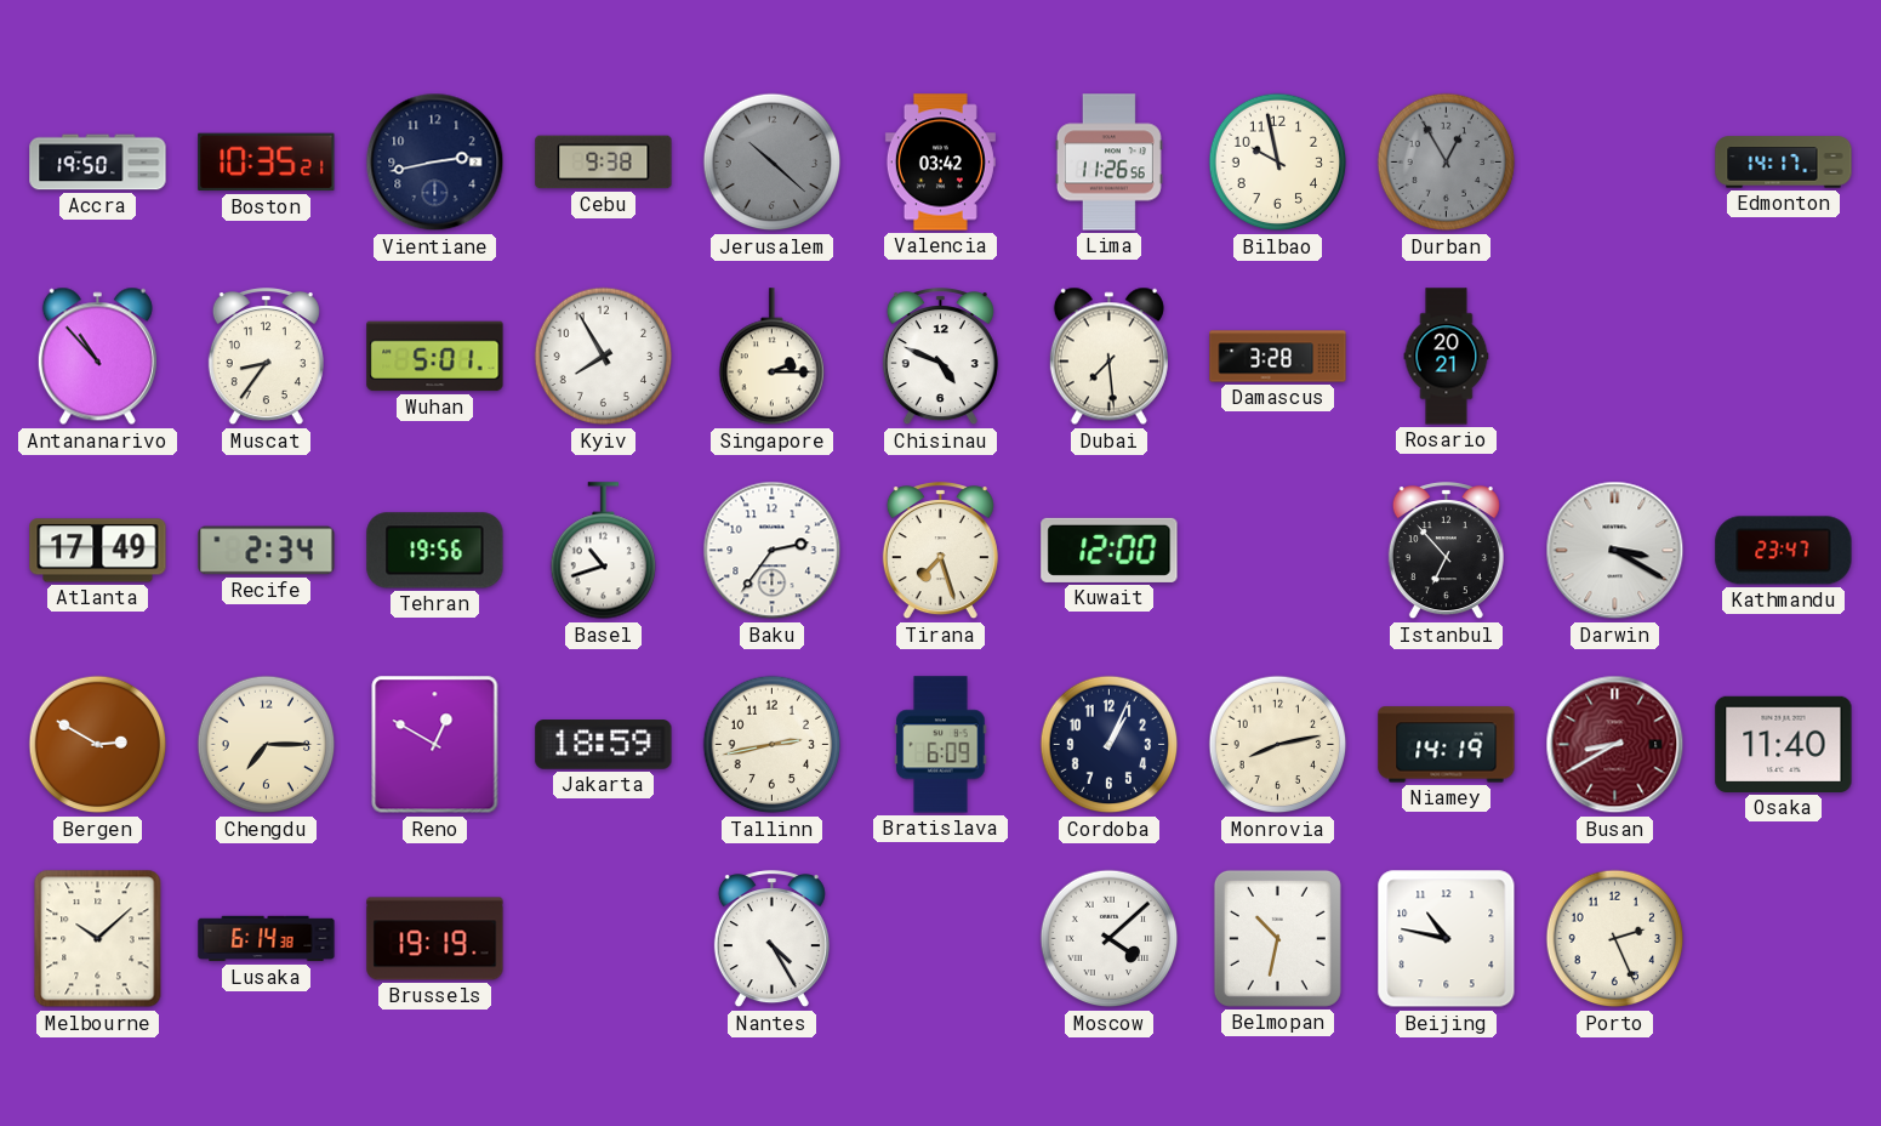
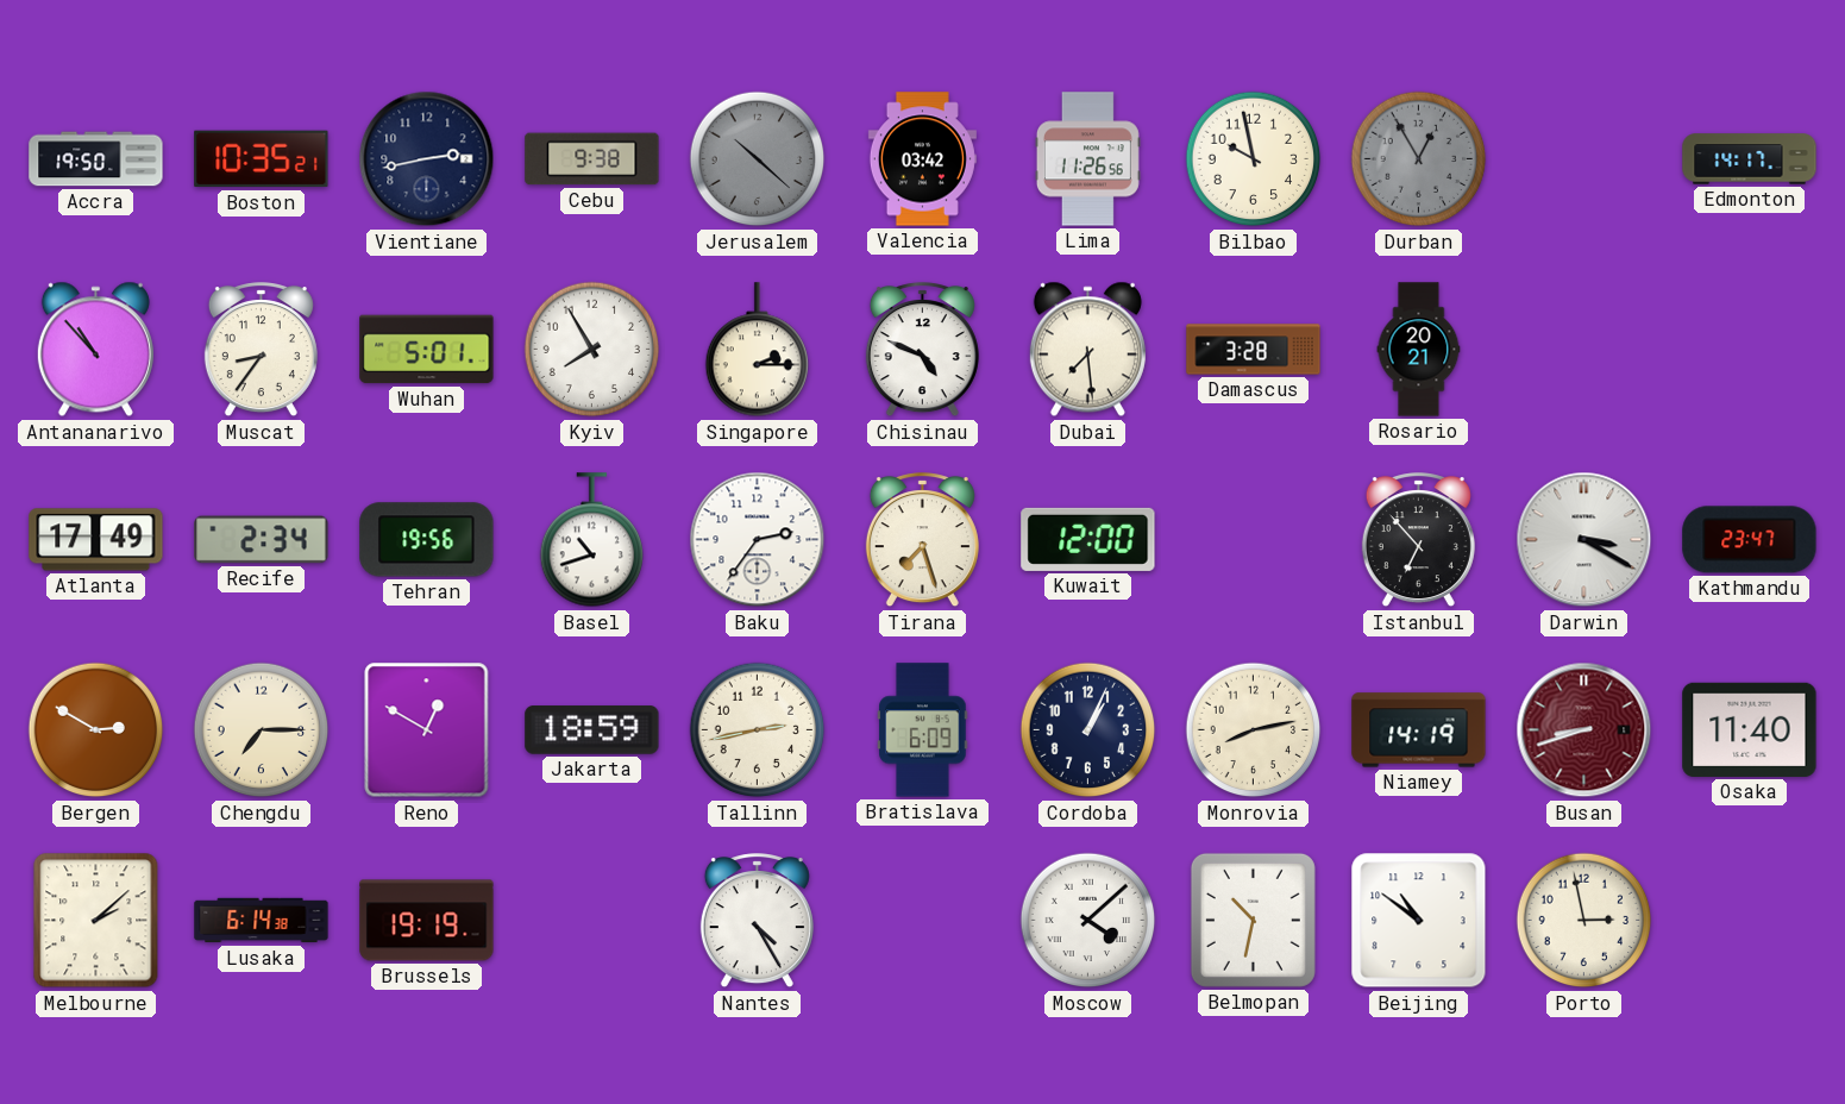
Busan: 8:40 -> 8:42
Melbourne: 10:08 -> 2:08
Beijing: 10:47 -> 10:51
Porto: 2:26 -> 2:58
